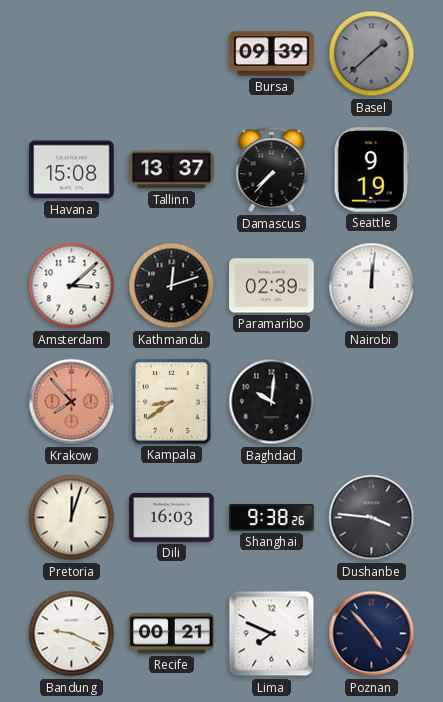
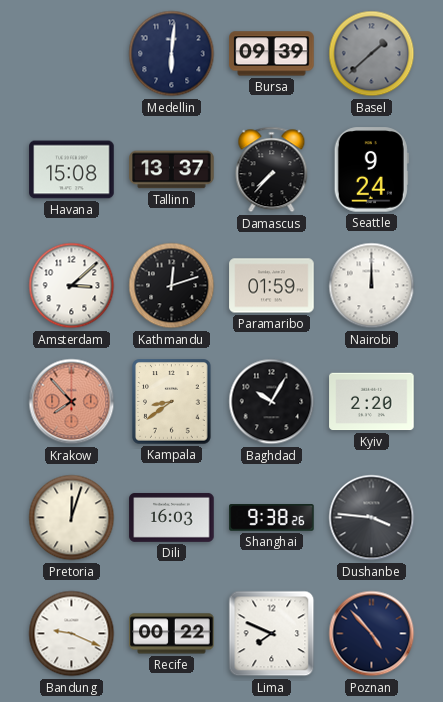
Medellin: none -> 6:01
Seattle: 9:19 -> 9:24
Paramaribo: 02:39 -> 01:59
Nairobi: 12:01 -> 12:00
Baghdad: 10:01 -> 10:05
Kyiv: none -> 2:20
Recife: 00:21 -> 00:22
